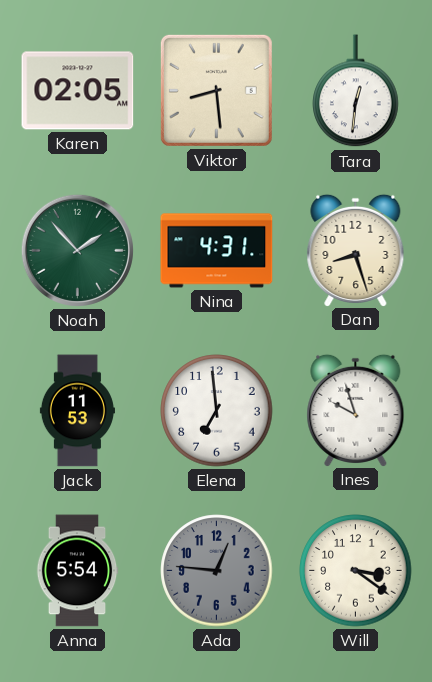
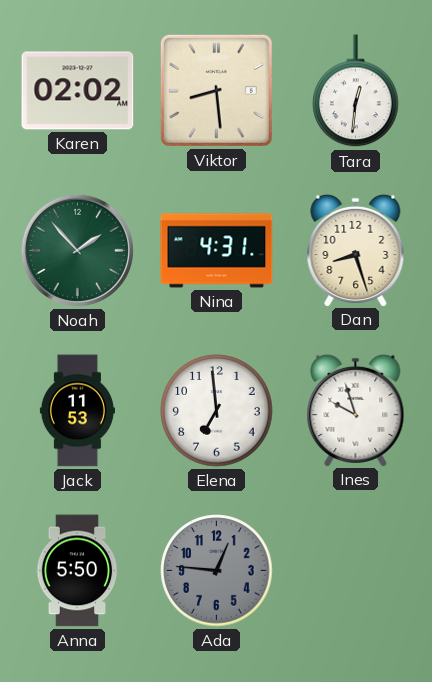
Karen: 02:05 -> 02:02
Anna: 5:54 -> 5:50
Will: 3:21 -> none
